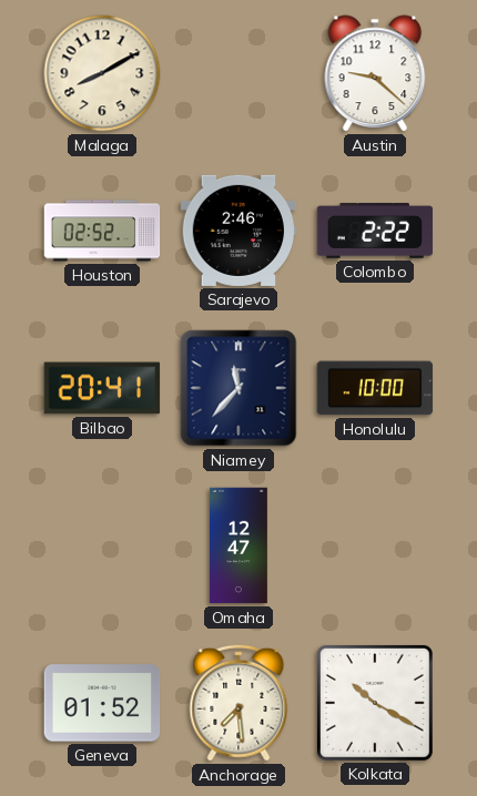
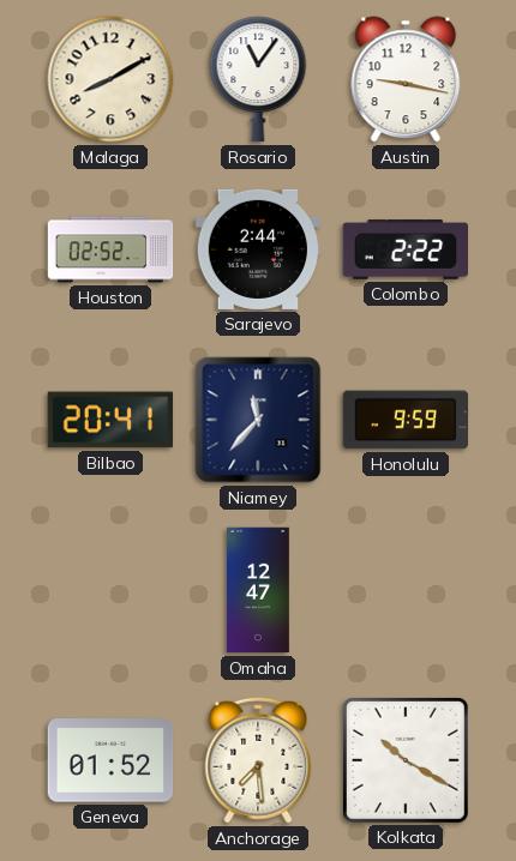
Rosario: none -> 11:06
Austin: 9:22 -> 9:17
Sarajevo: 2:46 -> 2:44
Honolulu: 10:00 -> 9:59
